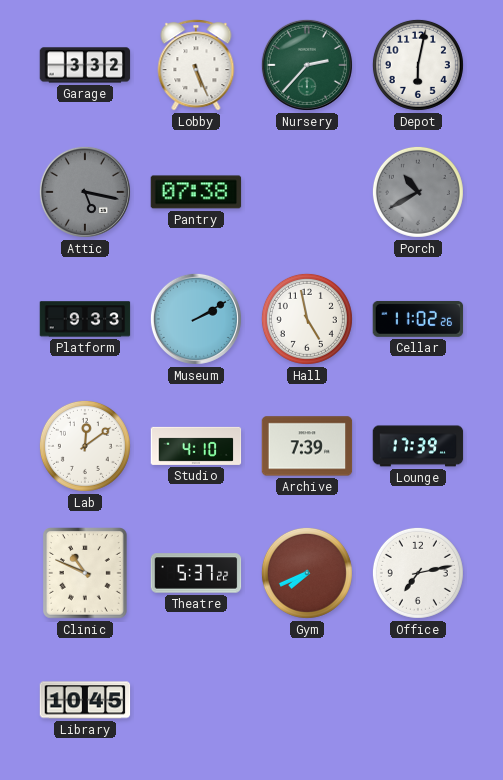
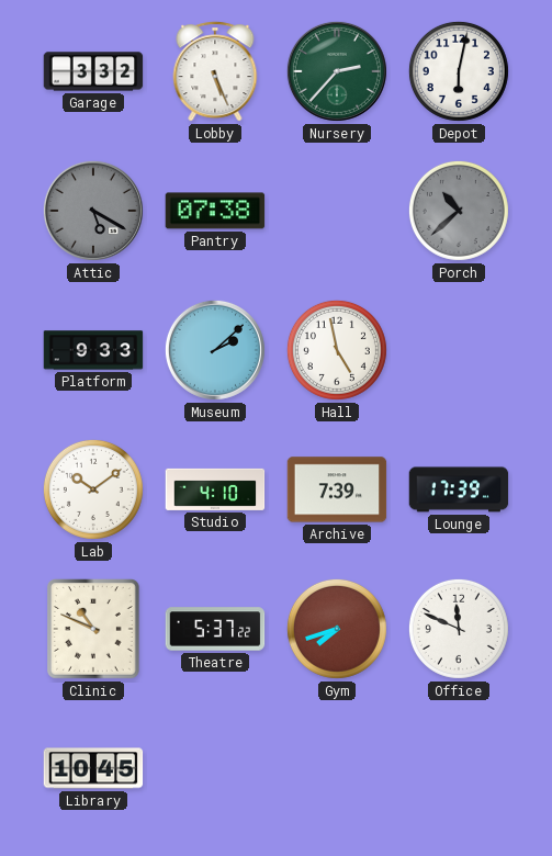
Attic: 5:17 -> 5:20
Porch: 10:40 -> 10:38
Museum: 2:10 -> 2:08
Cellar: 11:02 -> none
Lab: 12:09 -> 10:09
Gym: 7:41 -> 7:42
Office: 7:13 -> 11:49
